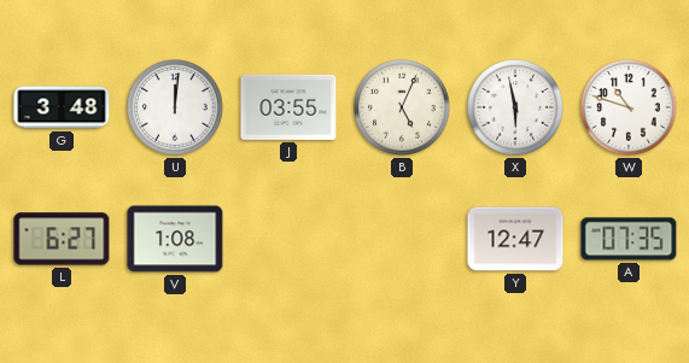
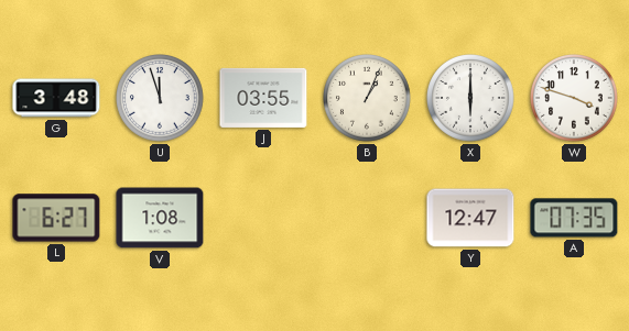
U: 12:01 -> 11:57
B: 5:04 -> 1:04
X: 5:58 -> 6:00
W: 10:48 -> 3:48
